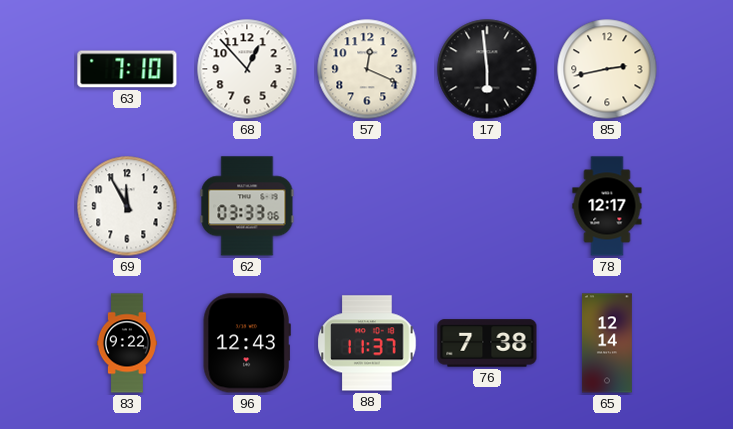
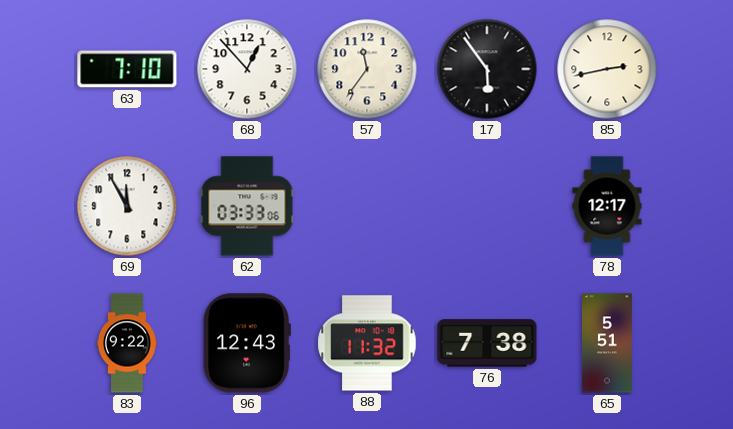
57: 12:19 -> 11:36
17: 5:59 -> 5:54
88: 11:37 -> 11:32
65: 12:14 -> 5:51
